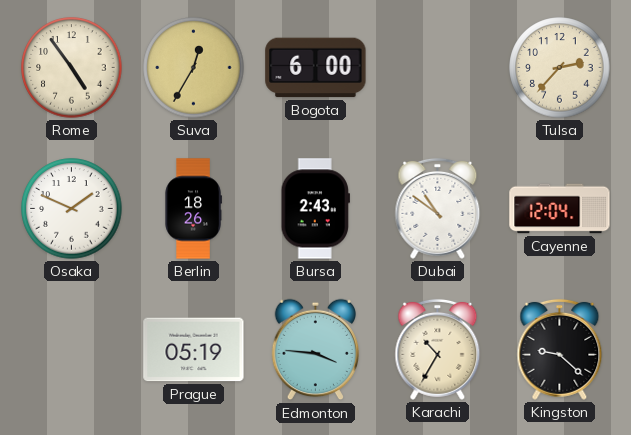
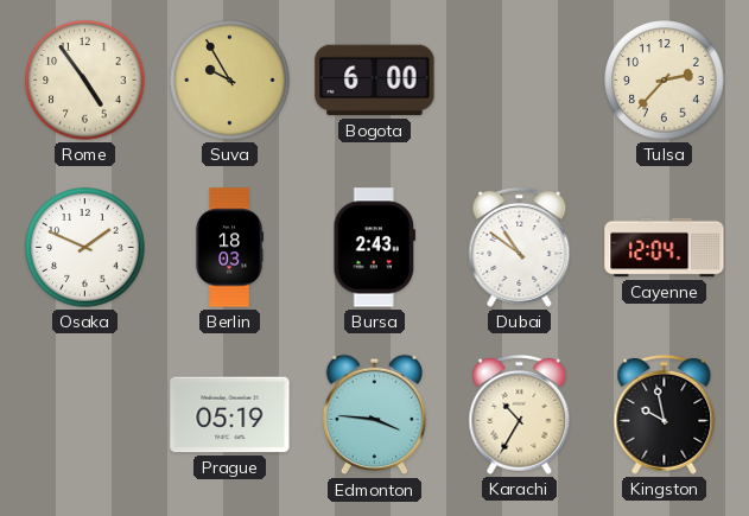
Suva: 12:35 -> 9:55
Berlin: 18:26 -> 18:03
Kingston: 9:22 -> 9:58
